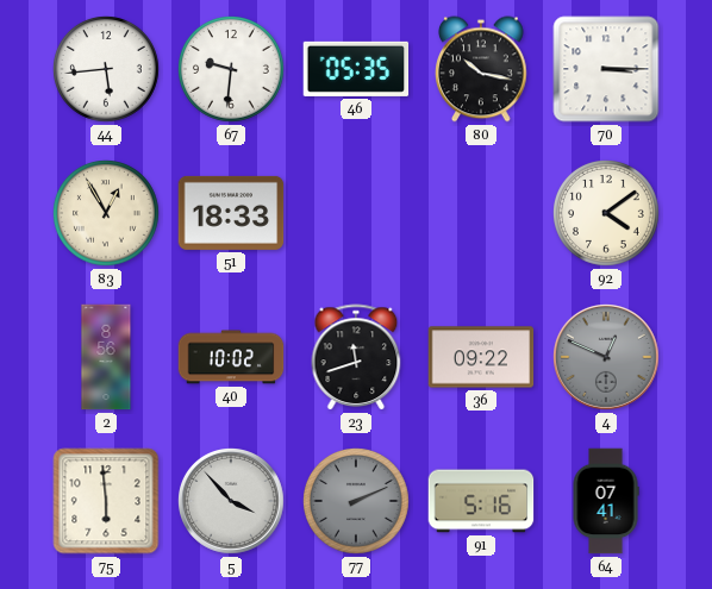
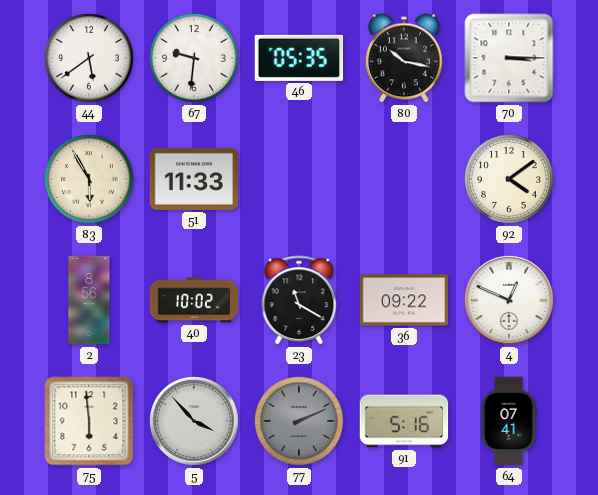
44: 5:44 -> 5:39
83: 12:55 -> 5:55
51: 18:33 -> 11:33
23: 11:42 -> 11:20
4 dial: grey -> white
